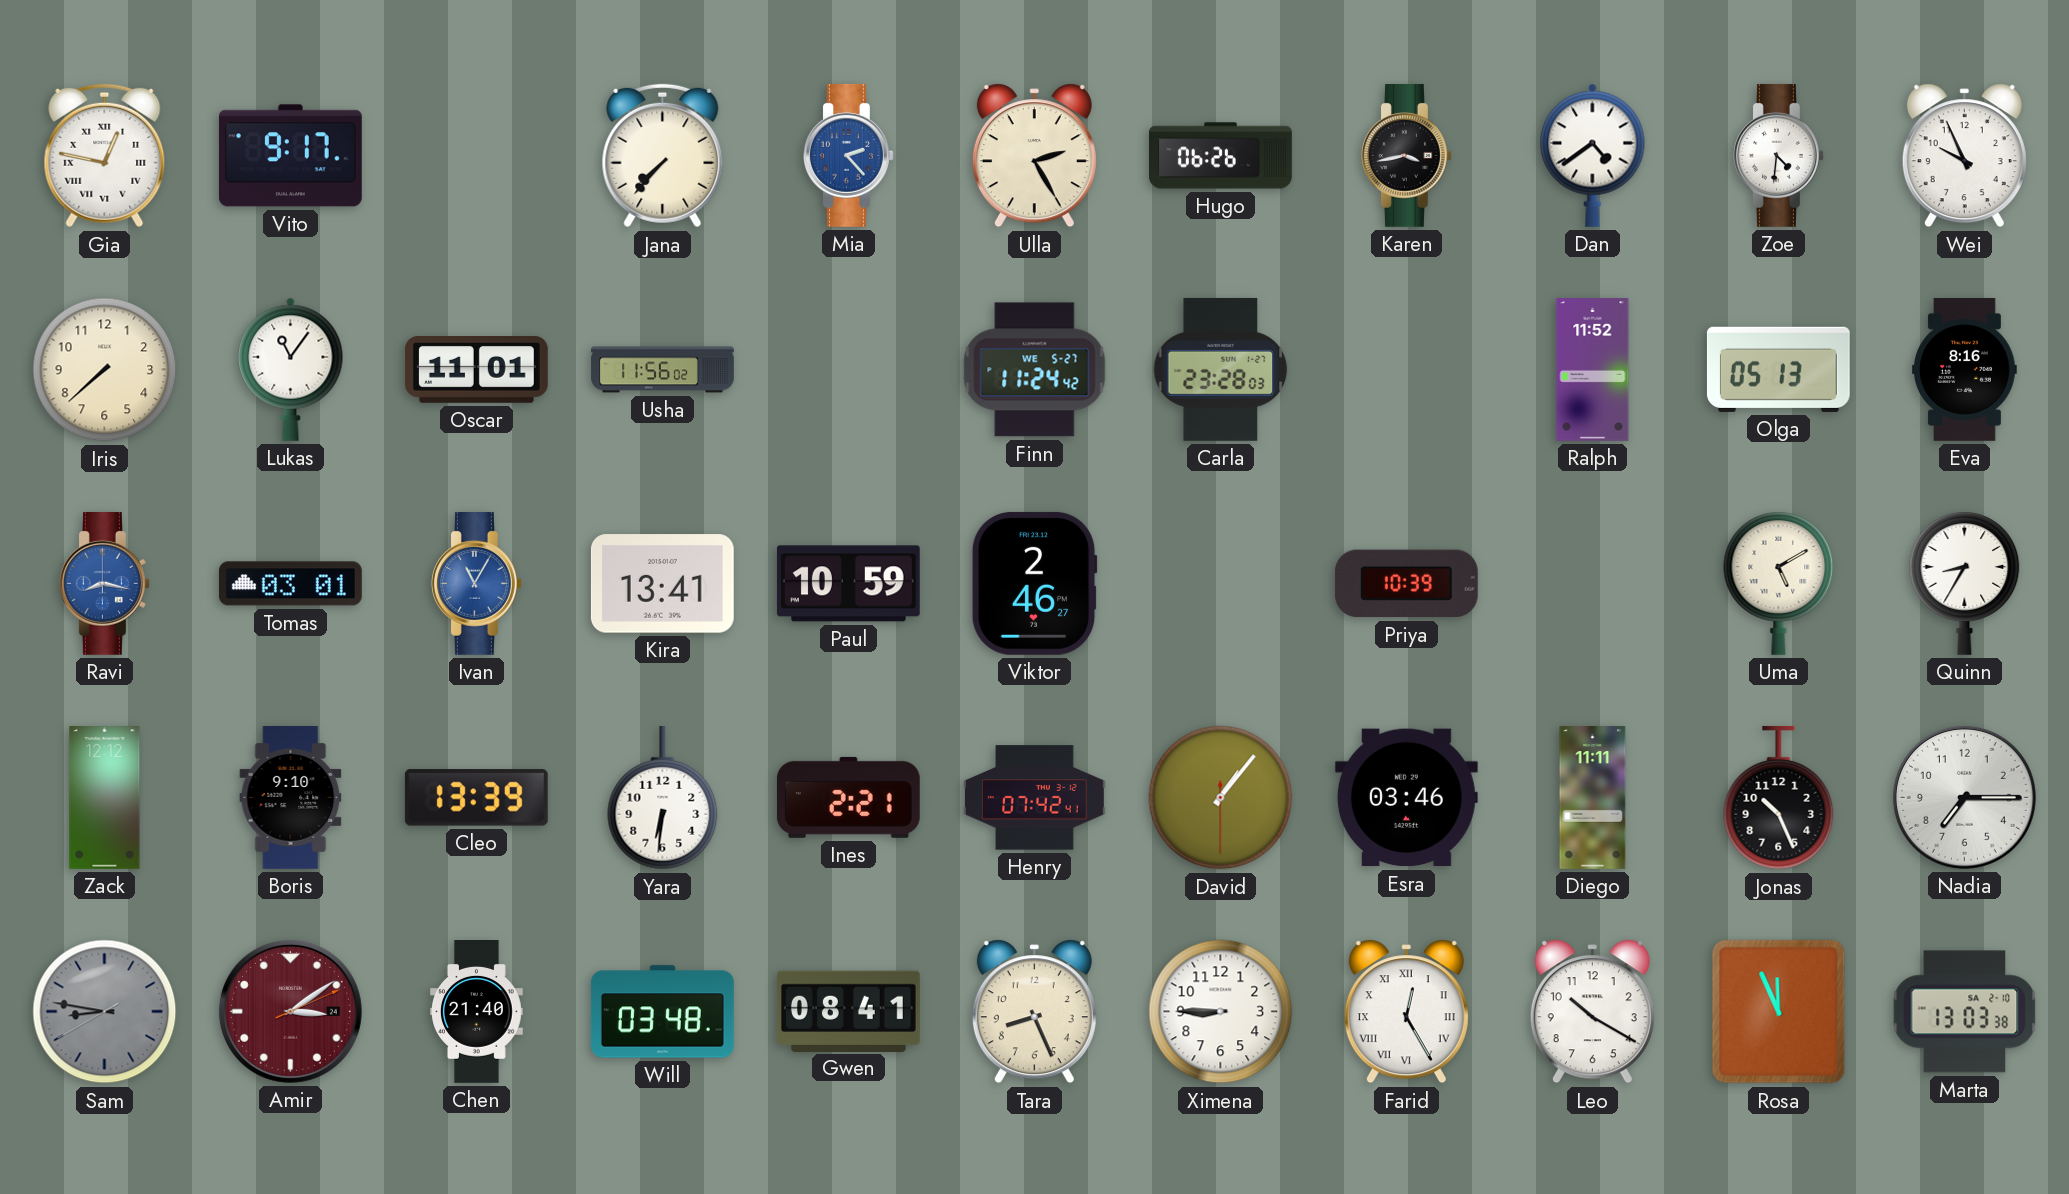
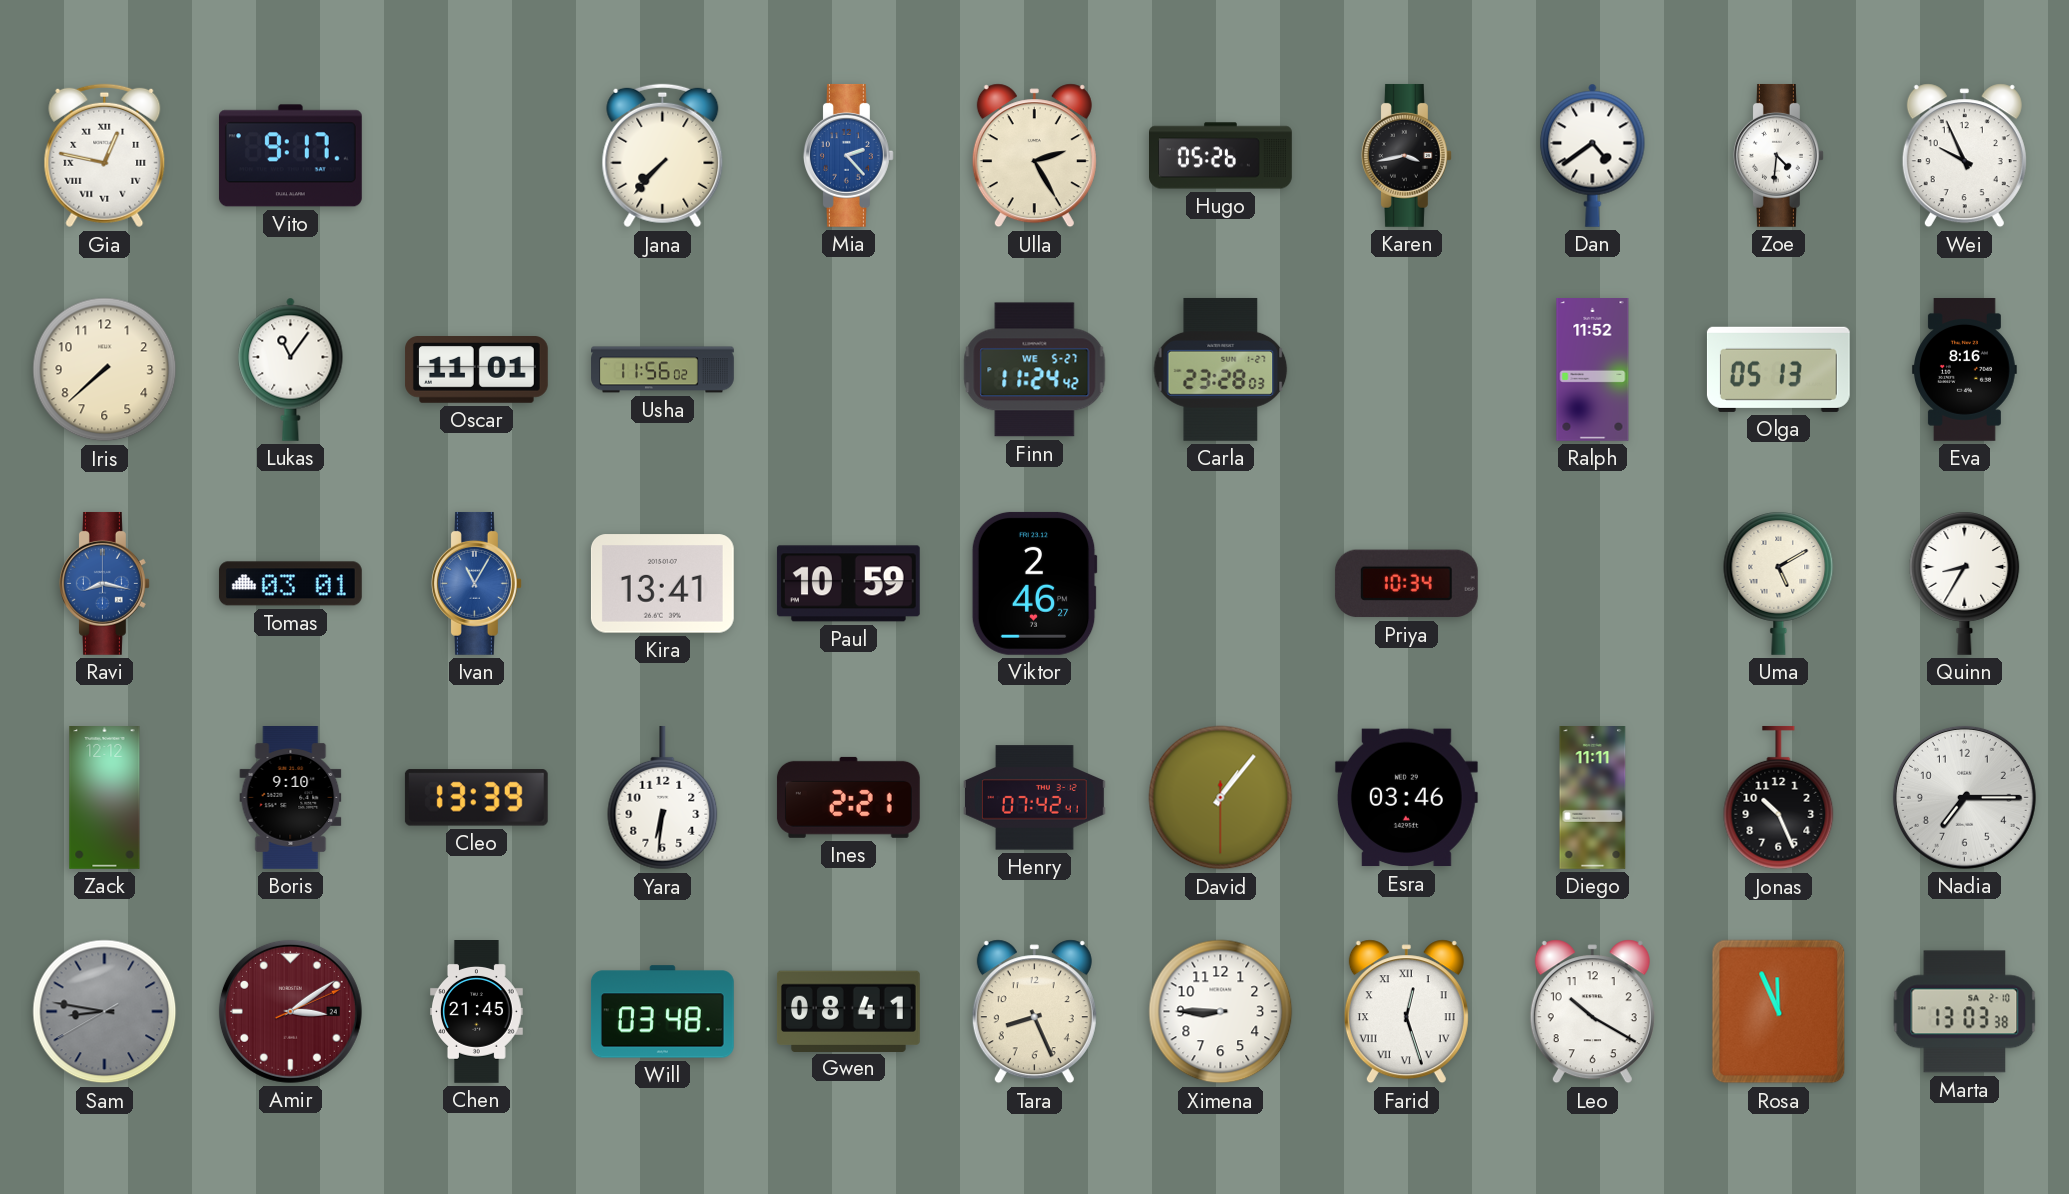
Hugo: 06:26 -> 05:26
Priya: 10:39 -> 10:34
Chen: 21:40 -> 21:45
Farid: 12:25 -> 12:27
